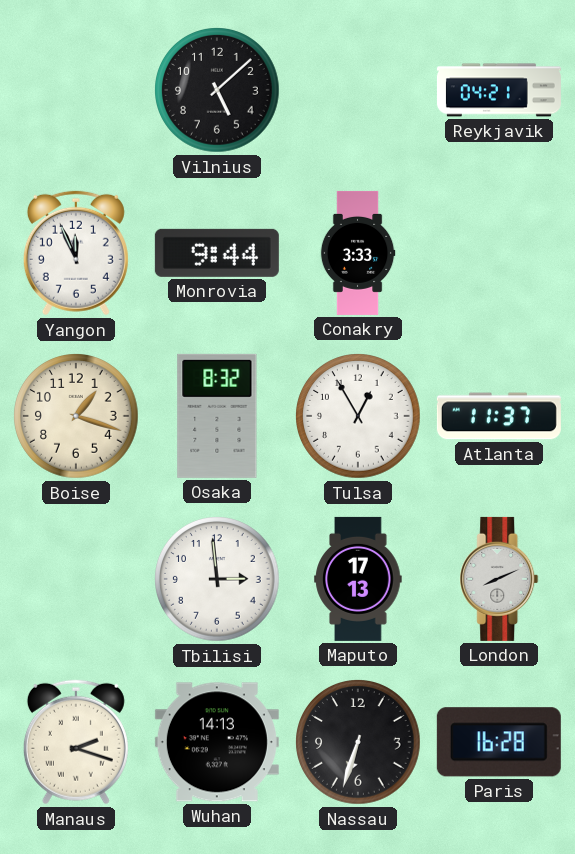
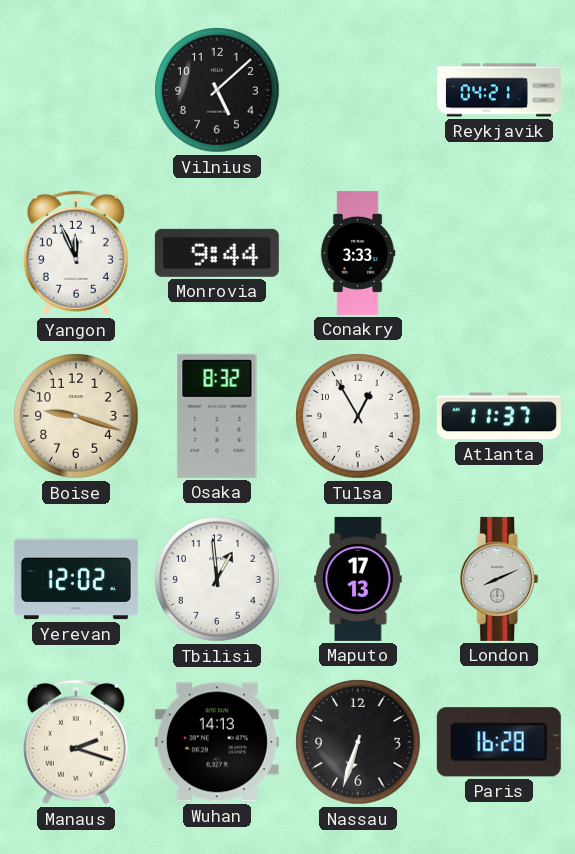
Boise: 1:18 -> 9:18
Yerevan: none -> 12:02
Tbilisi: 2:59 -> 12:59
